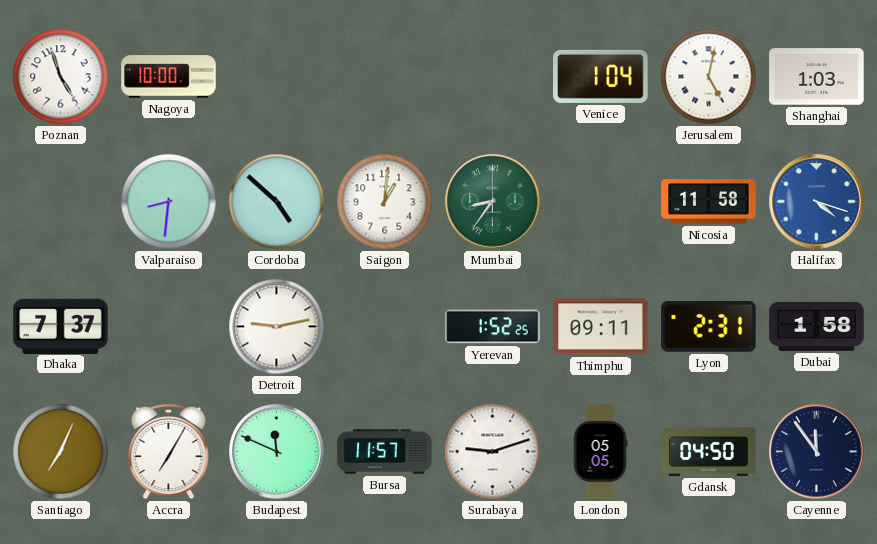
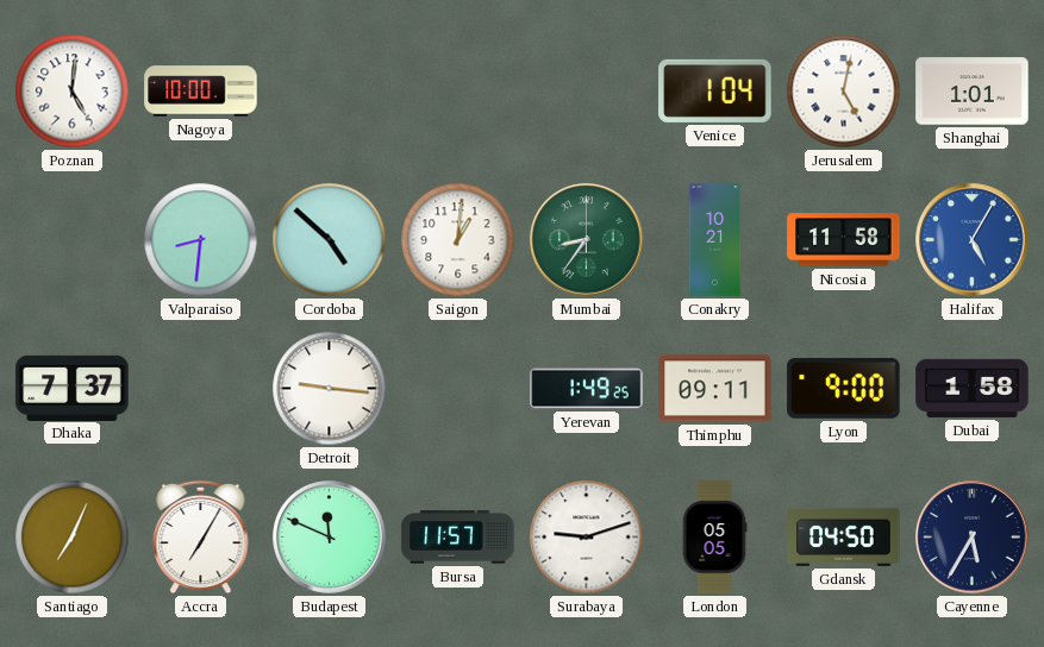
Poznan: 4:57 -> 5:01
Shanghai: 1:03 -> 1:01
Conakry: none -> 10:21
Halifax: 4:18 -> 5:05
Detroit: 9:13 -> 9:16
Yerevan: 1:52 -> 1:49
Lyon: 2:31 -> 9:00
Cayenne: 11:54 -> 5:35
